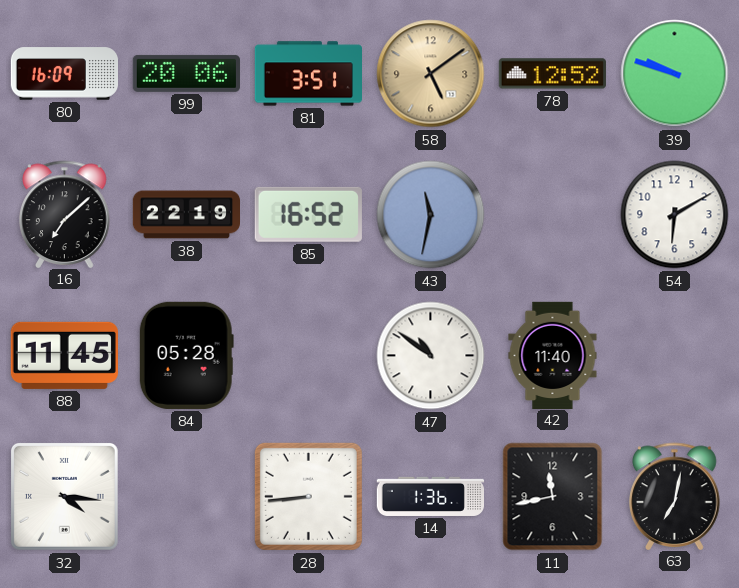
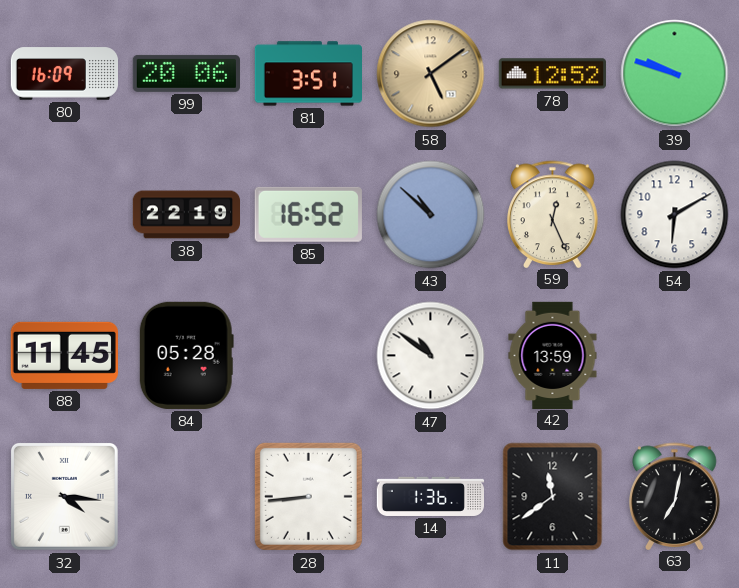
16: 7:08 -> none
43: 11:32 -> 10:52
59: none -> 12:26
42: 11:40 -> 13:59
11: 11:43 -> 11:39
